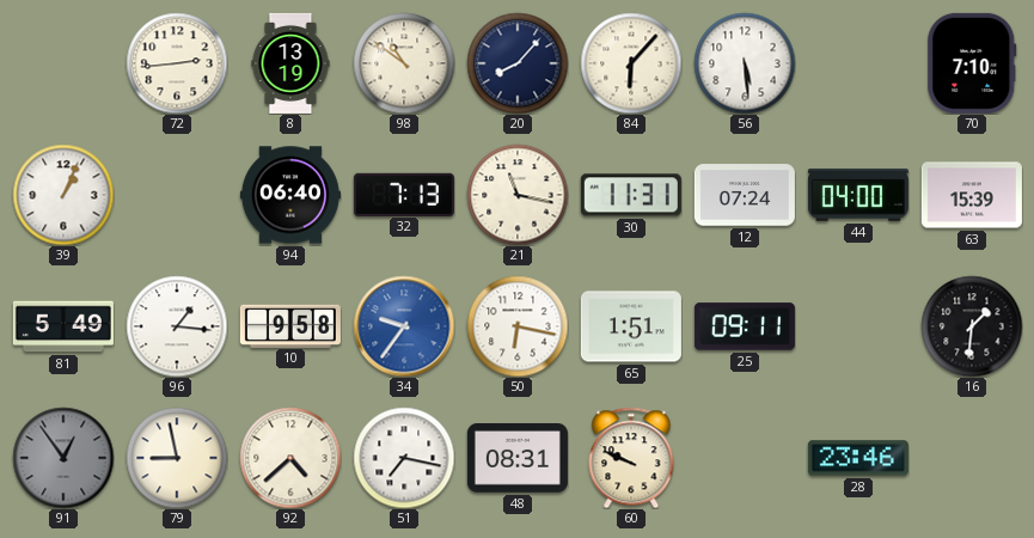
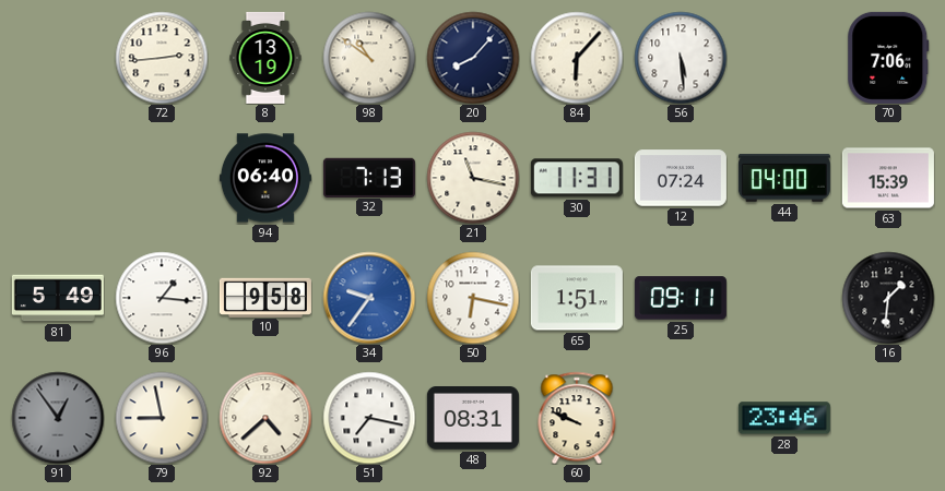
70: 7:10 -> 7:06
39: 1:04 -> none
